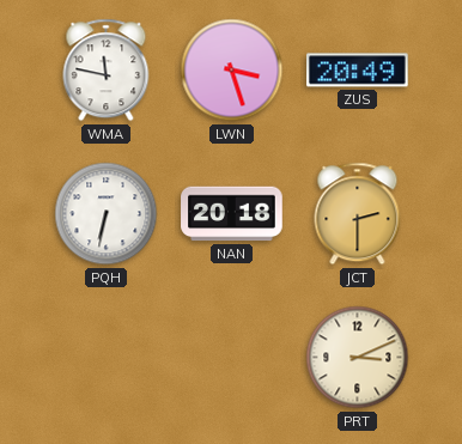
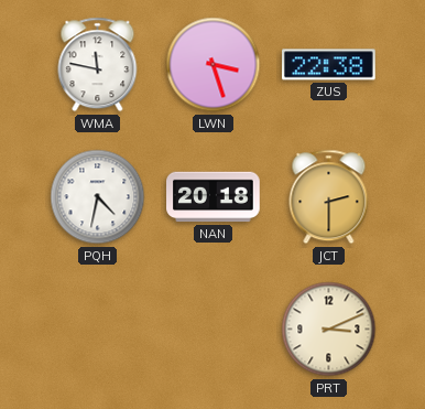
ZUS: 20:49 -> 22:38
PQH: 6:32 -> 4:32
